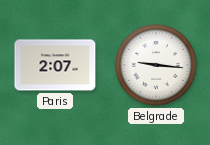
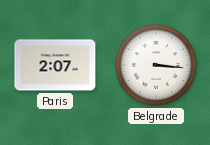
Belgrade: 9:16 -> 3:16
